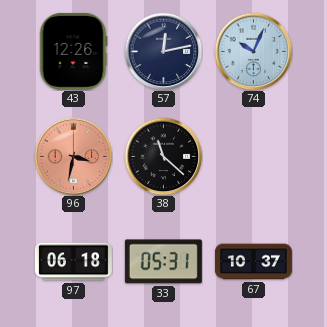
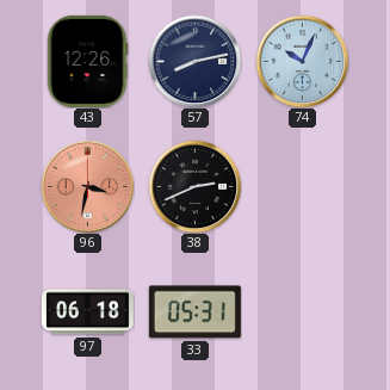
57: 12:13 -> 8:13
38: 11:22 -> 2:41
67: 10:37 -> none
